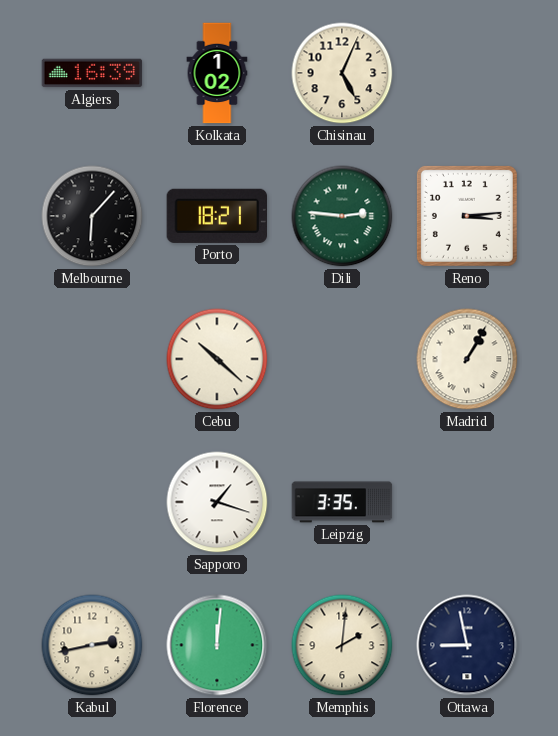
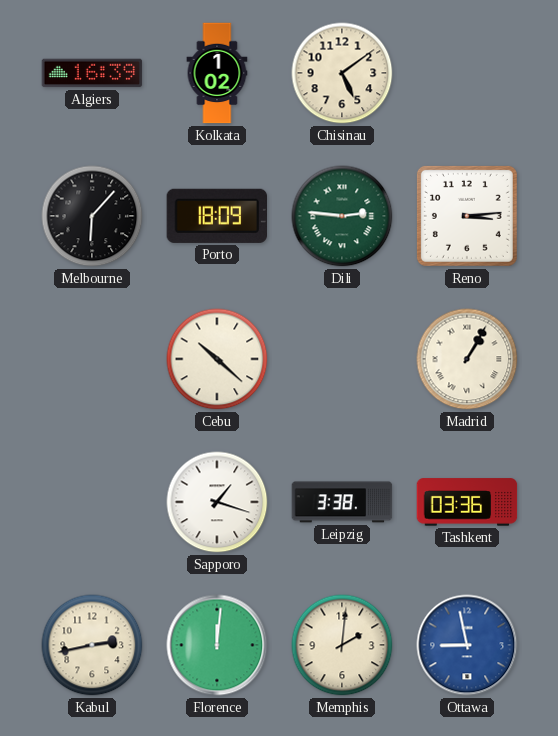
Chisinau: 5:04 -> 5:09
Porto: 18:21 -> 18:09
Leipzig: 3:35 -> 3:38
Tashkent: none -> 03:36
Ottawa dial: navy -> blue
